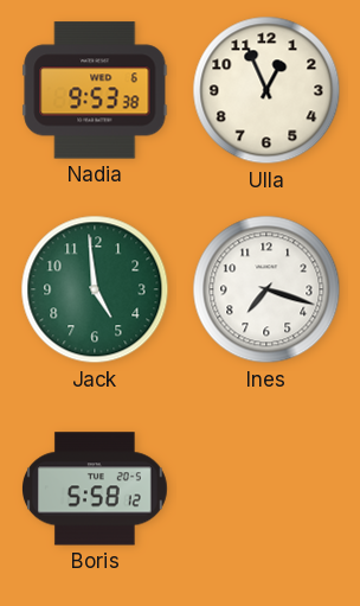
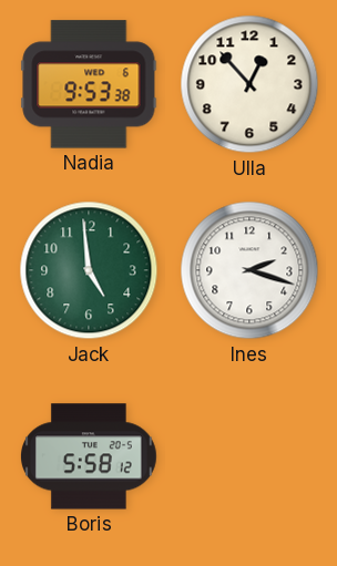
Ulla: 12:56 -> 12:53
Ines: 7:18 -> 2:18
